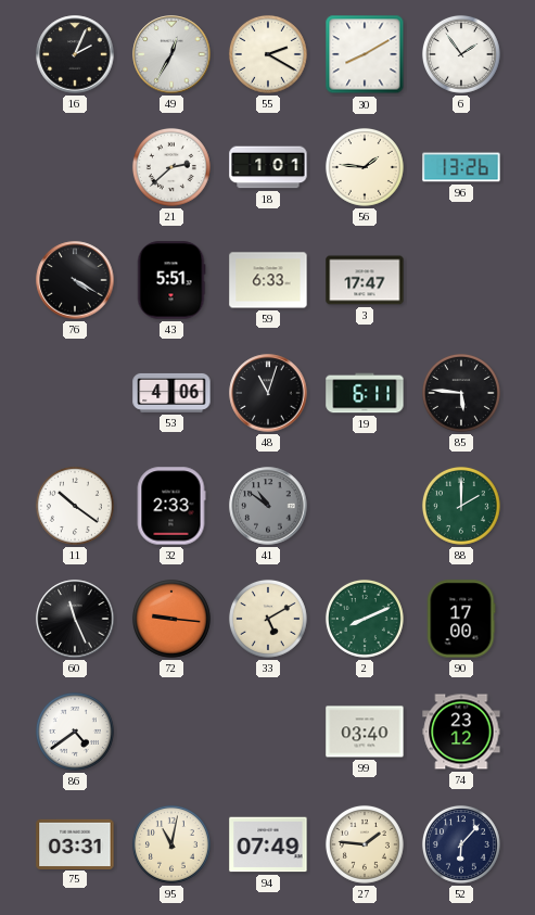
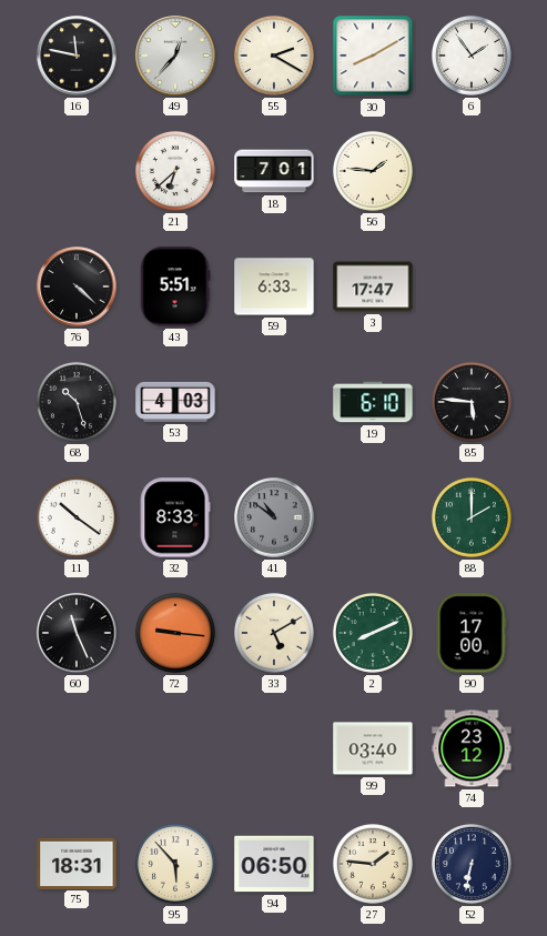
16: 2:04 -> 11:47
49: 12:35 -> 12:37
21: 2:38 -> 6:38
18: 1:01 -> 7:01
96: 13:26 -> none
76: 4:20 -> 4:22
68: none -> 10:27
53: 4:06 -> 4:03
48: 11:03 -> none
19: 6:11 -> 6:10
32: 2:33 -> 8:33
86: 4:39 -> none
75: 03:31 -> 18:31
95: 11:02 -> 5:53
94: 07:49 -> 06:50
52: 6:07 -> 6:32
